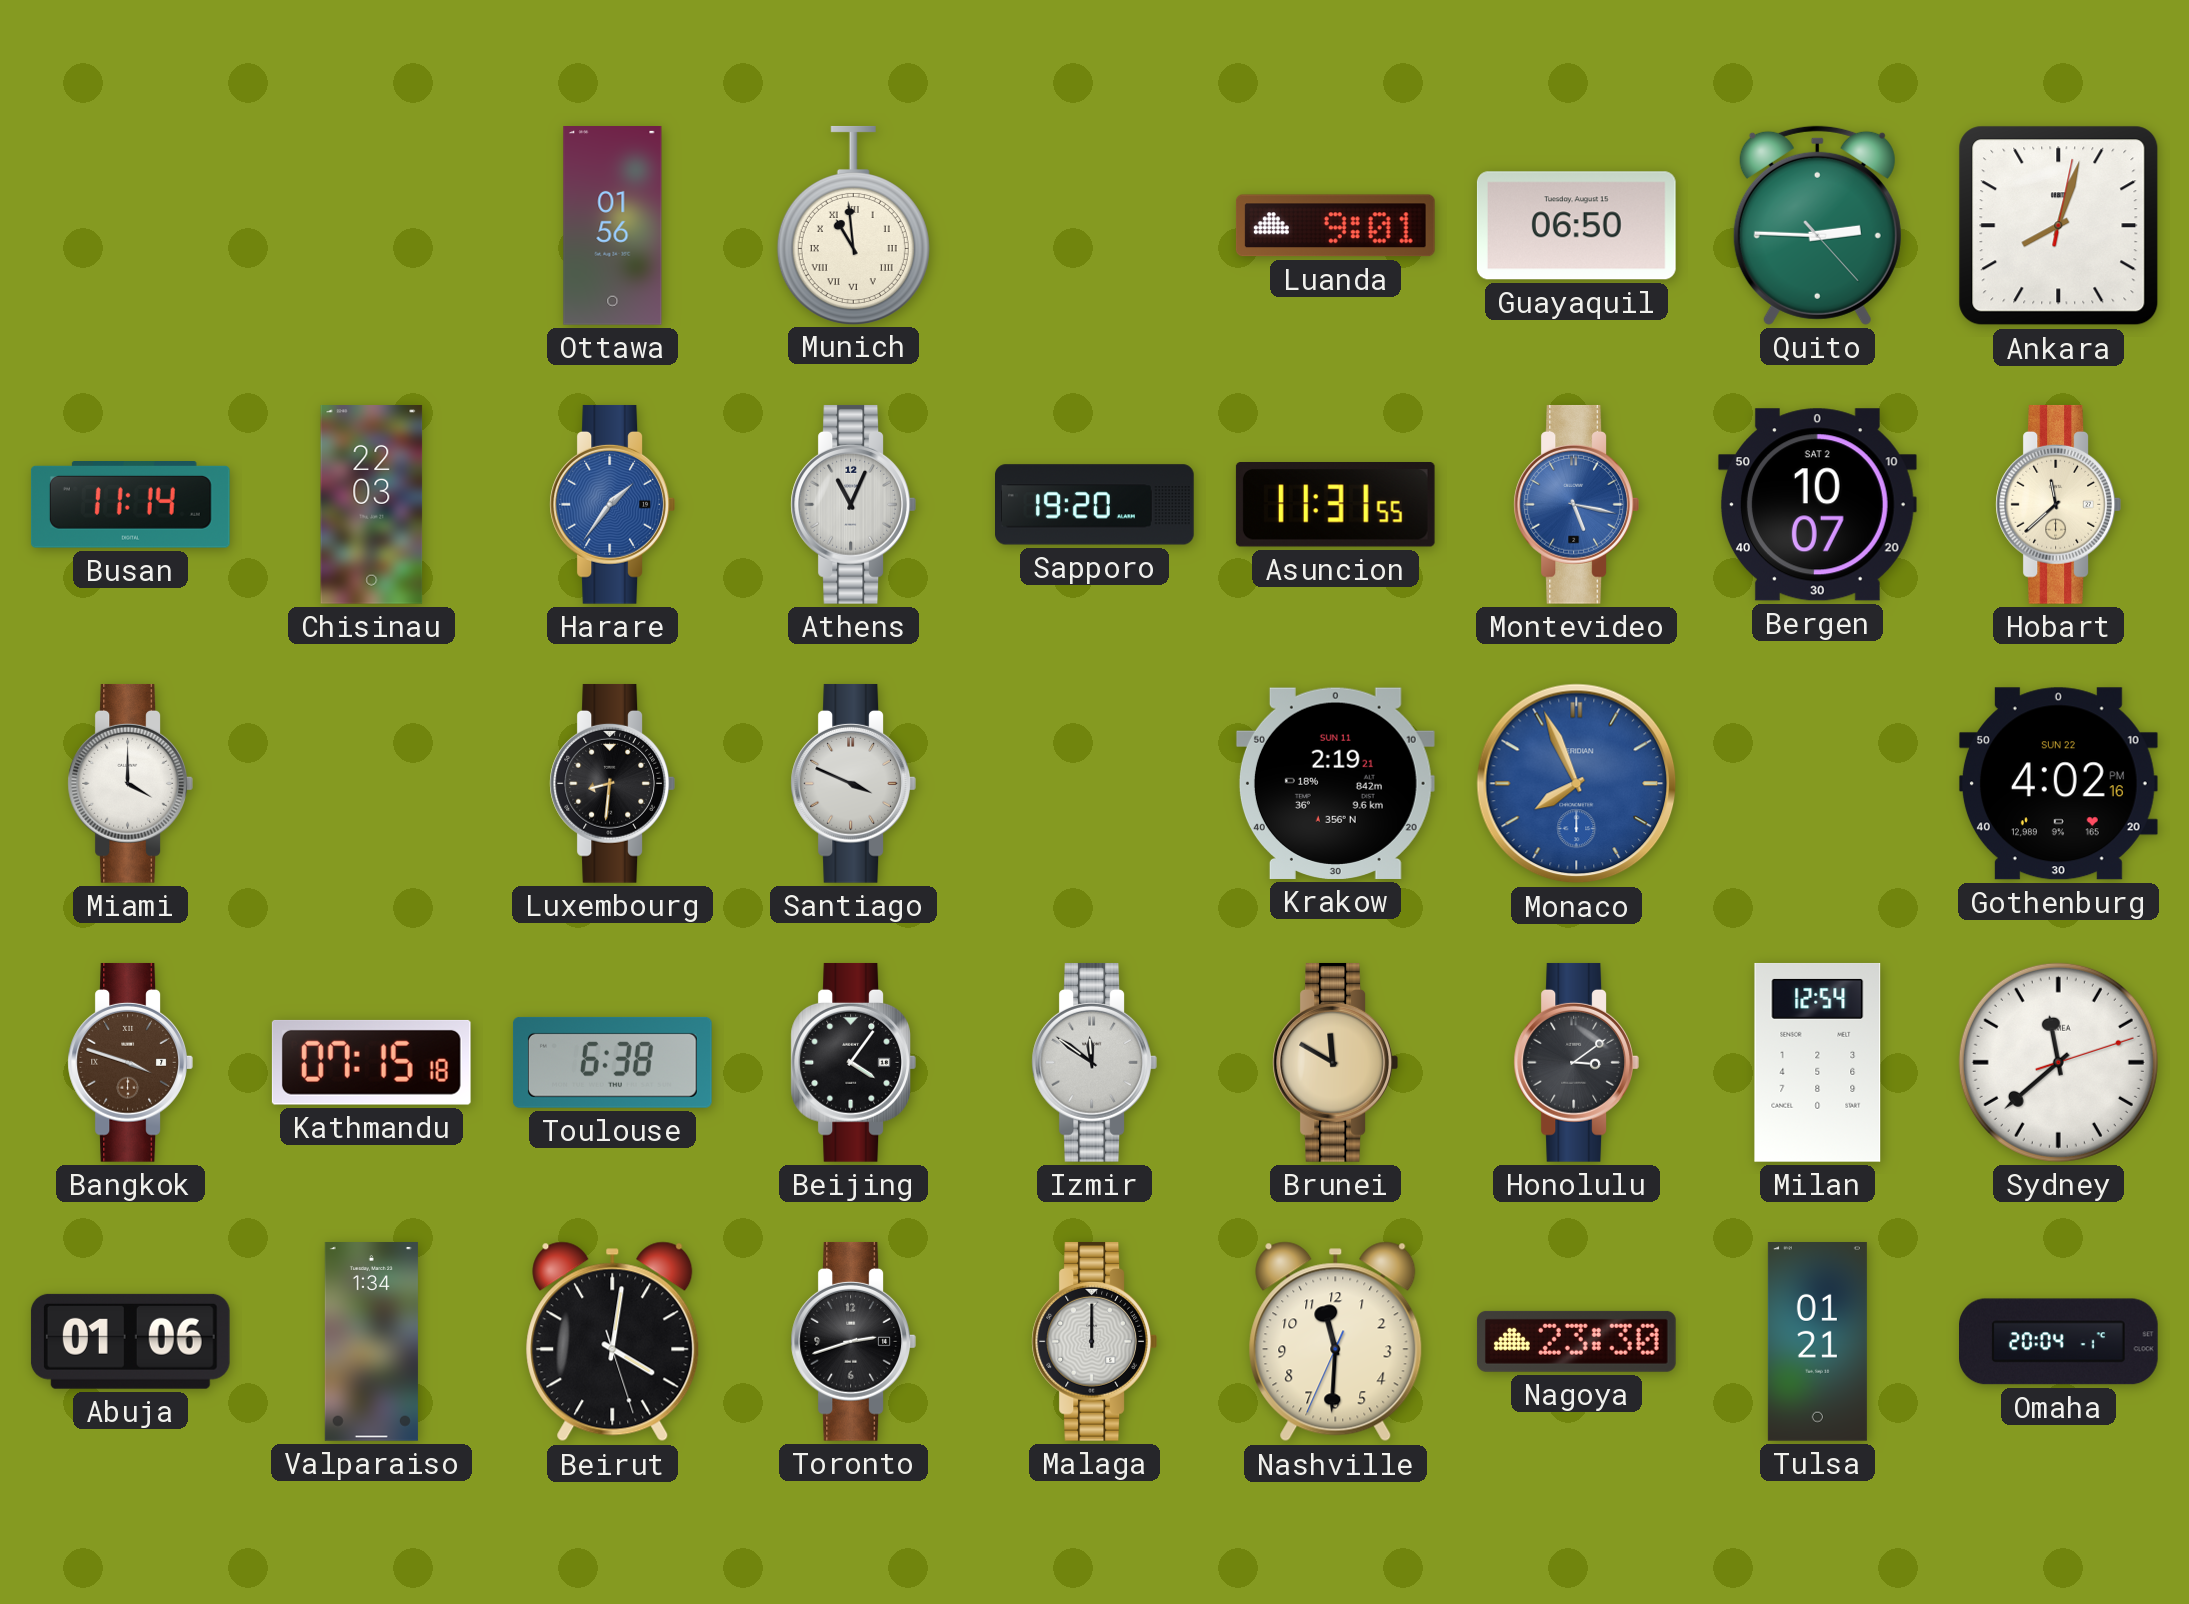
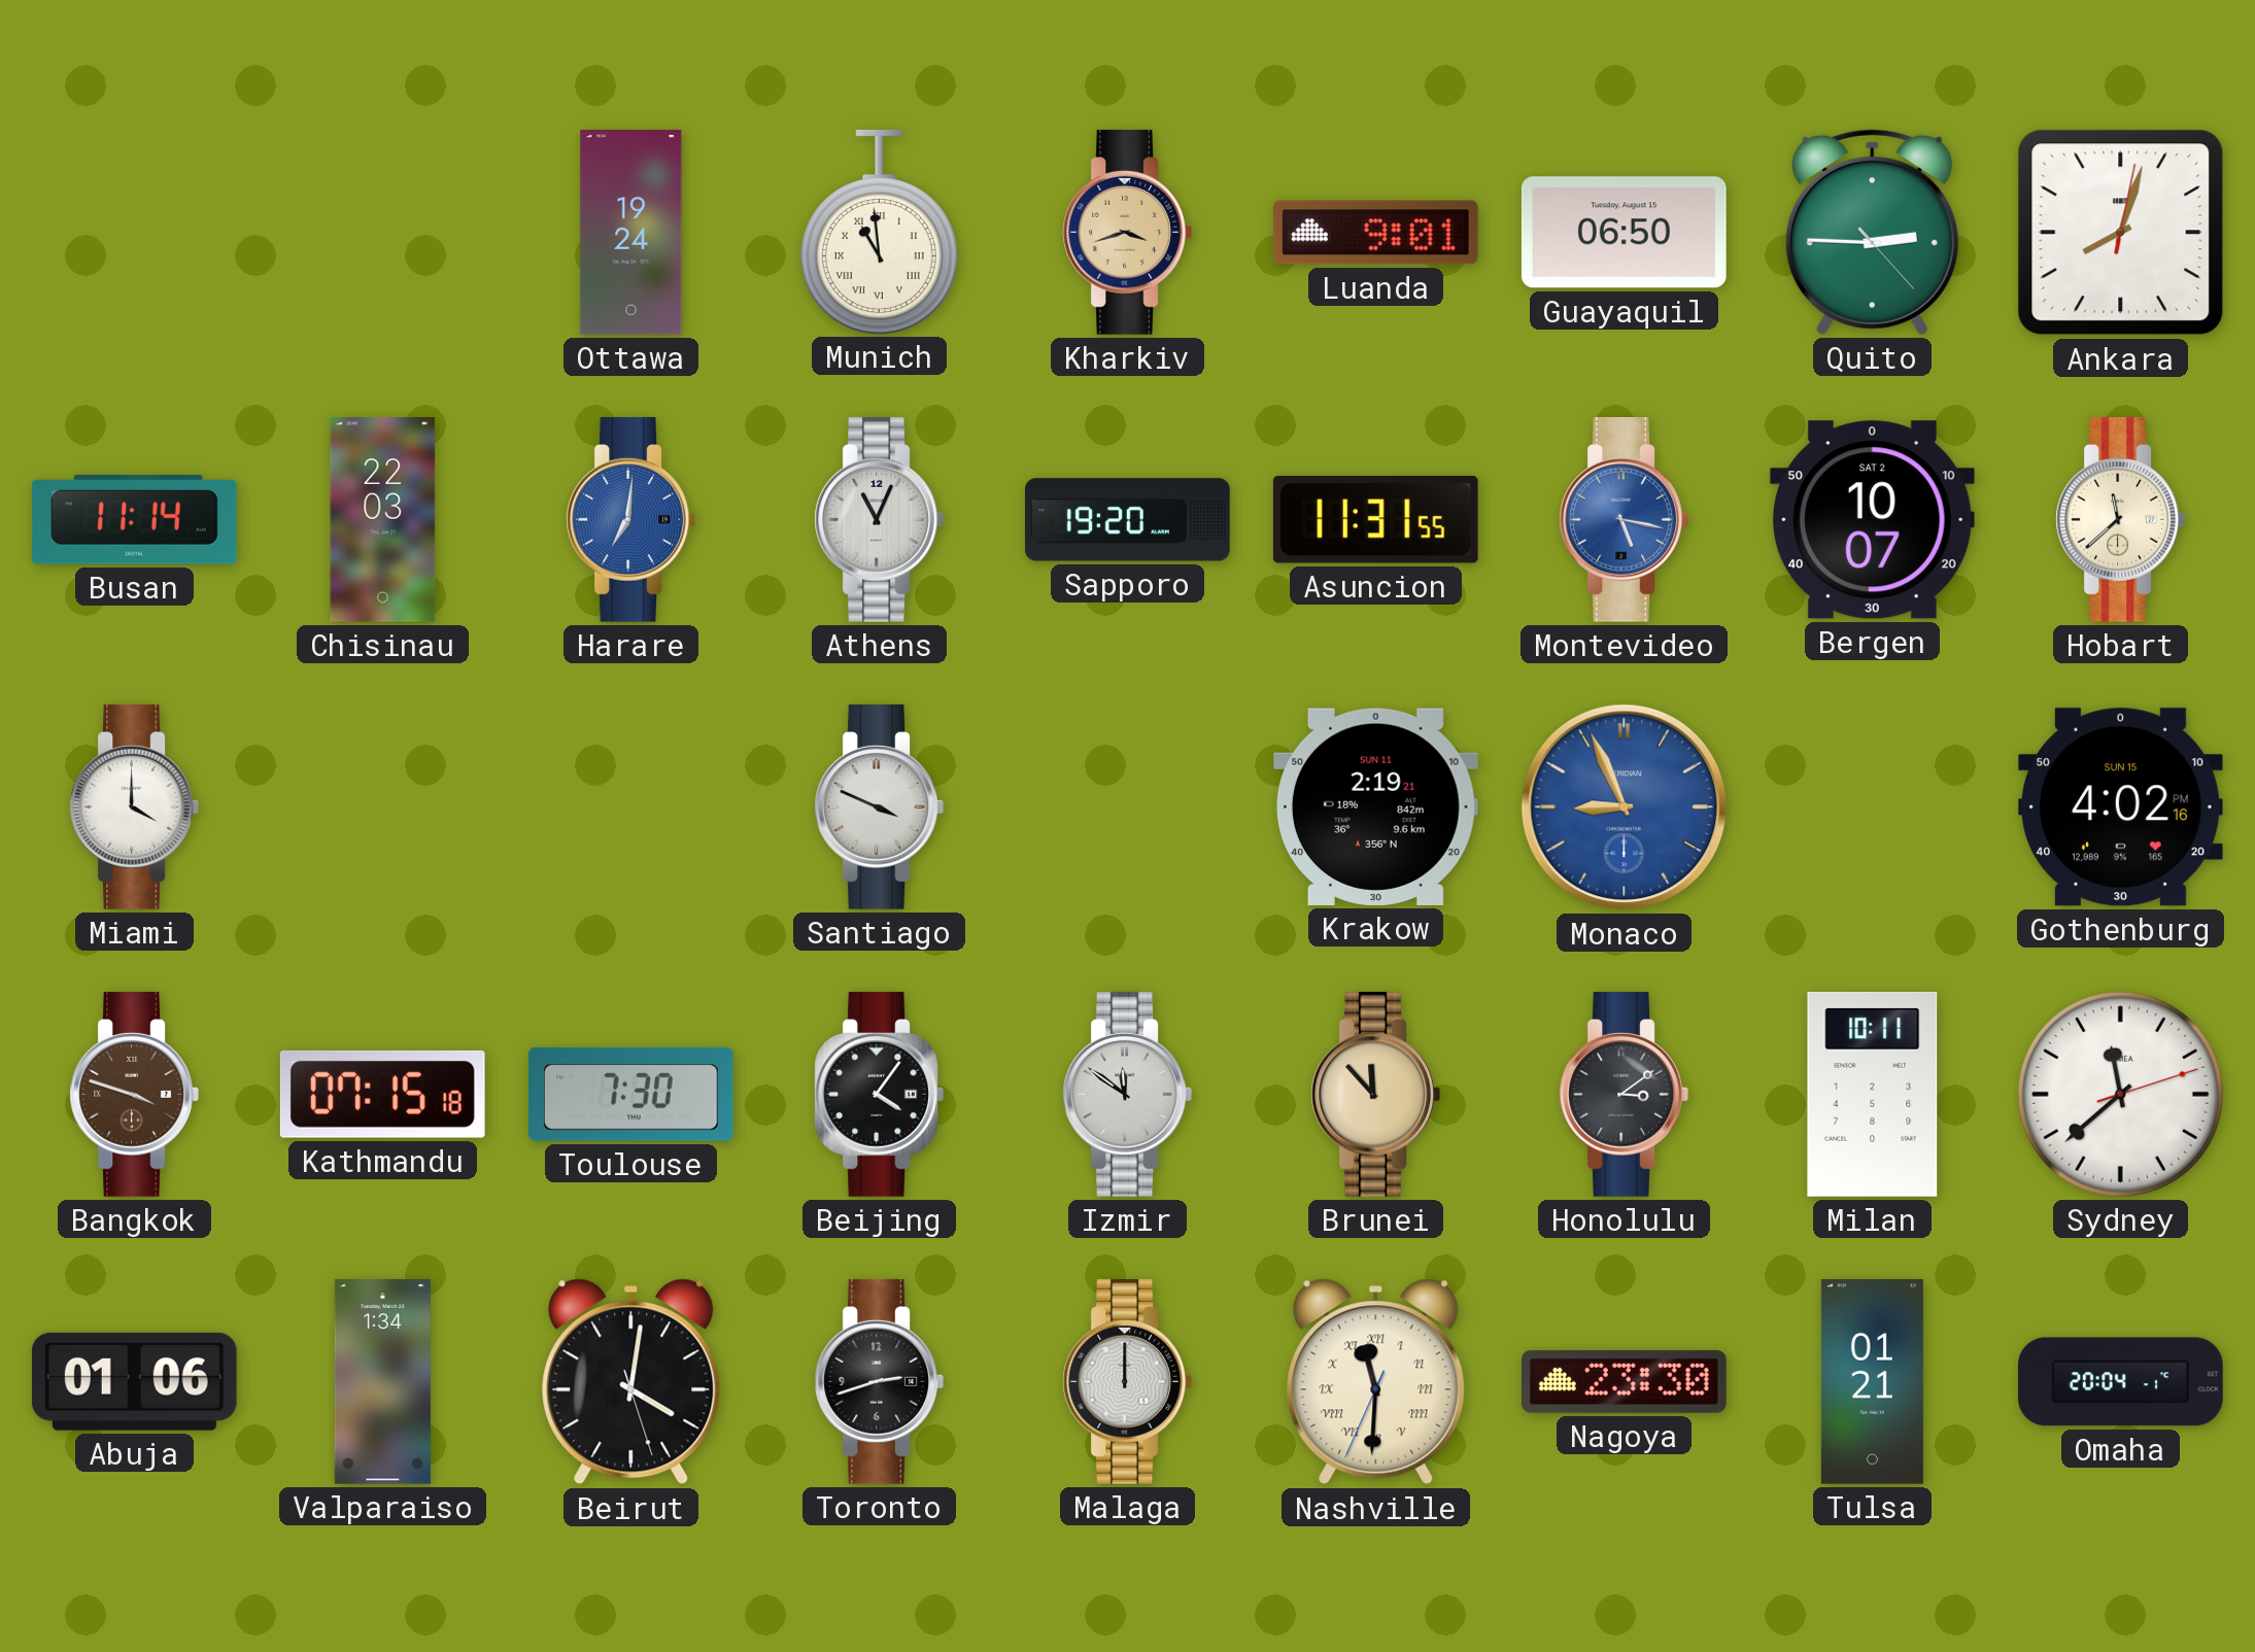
Ottawa: 01:56 -> 19:24
Kharkiv: none -> 3:42
Harare: 1:36 -> 7:01
Luxembourg: 8:31 -> none
Monaco: 7:56 -> 8:56
Gothenburg date: SUN 22 -> SUN 15
Toulouse: 6:38 -> 7:30
Brunei: 11:50 -> 11:53
Milan: 12:54 -> 10:11
Nashville numerals: Arabic -> Roman
